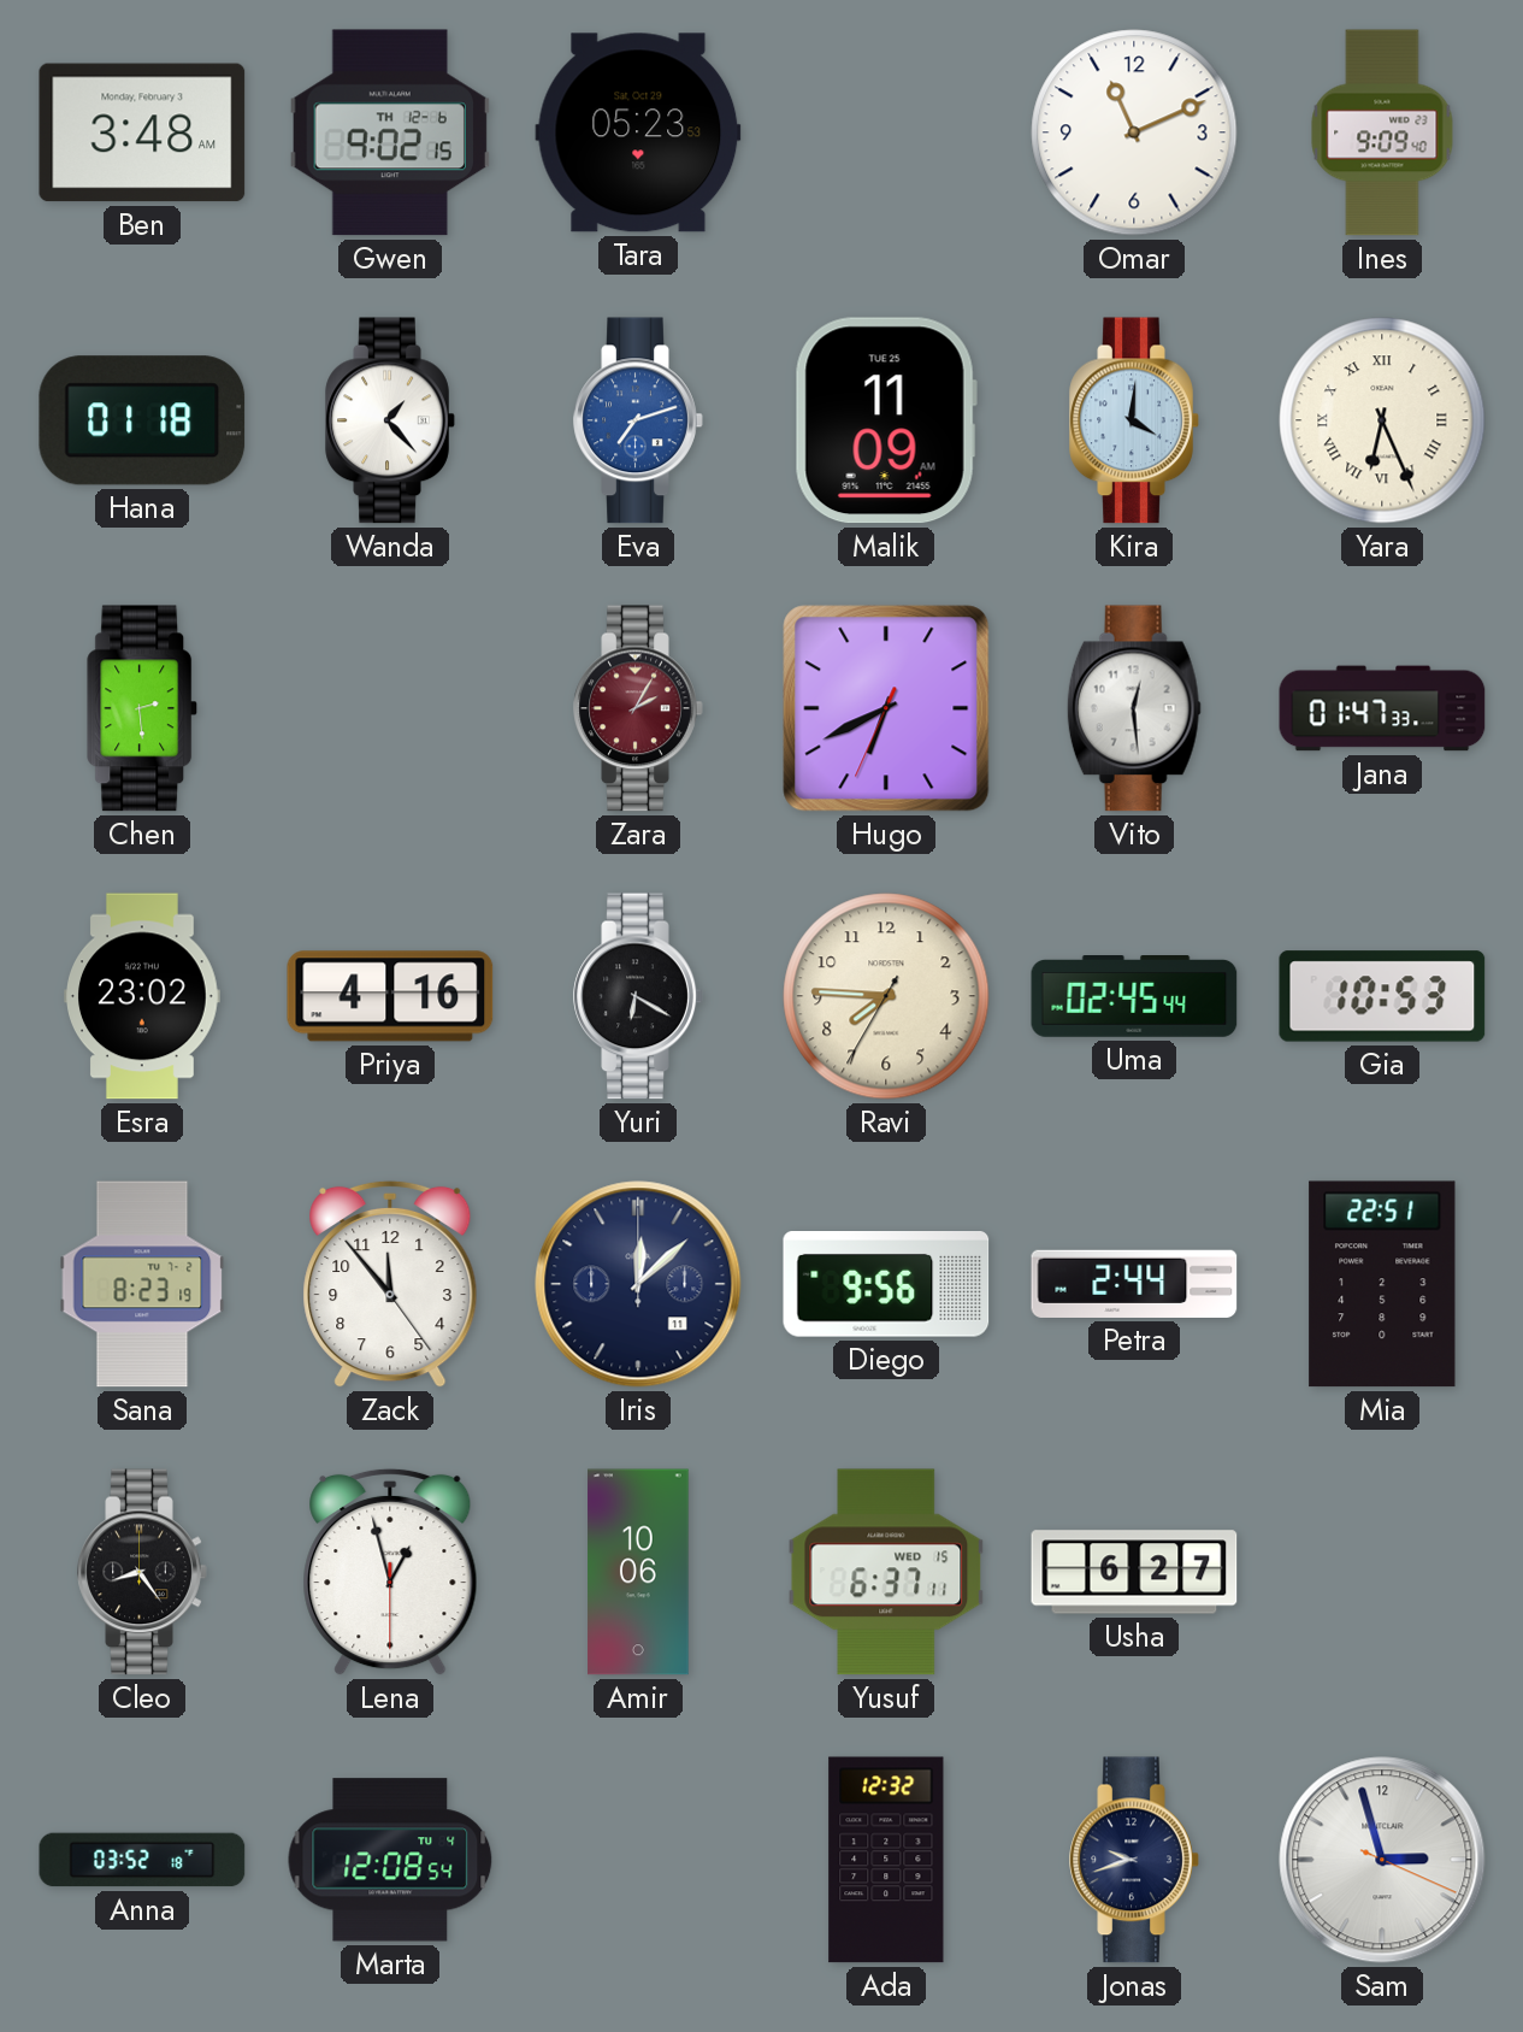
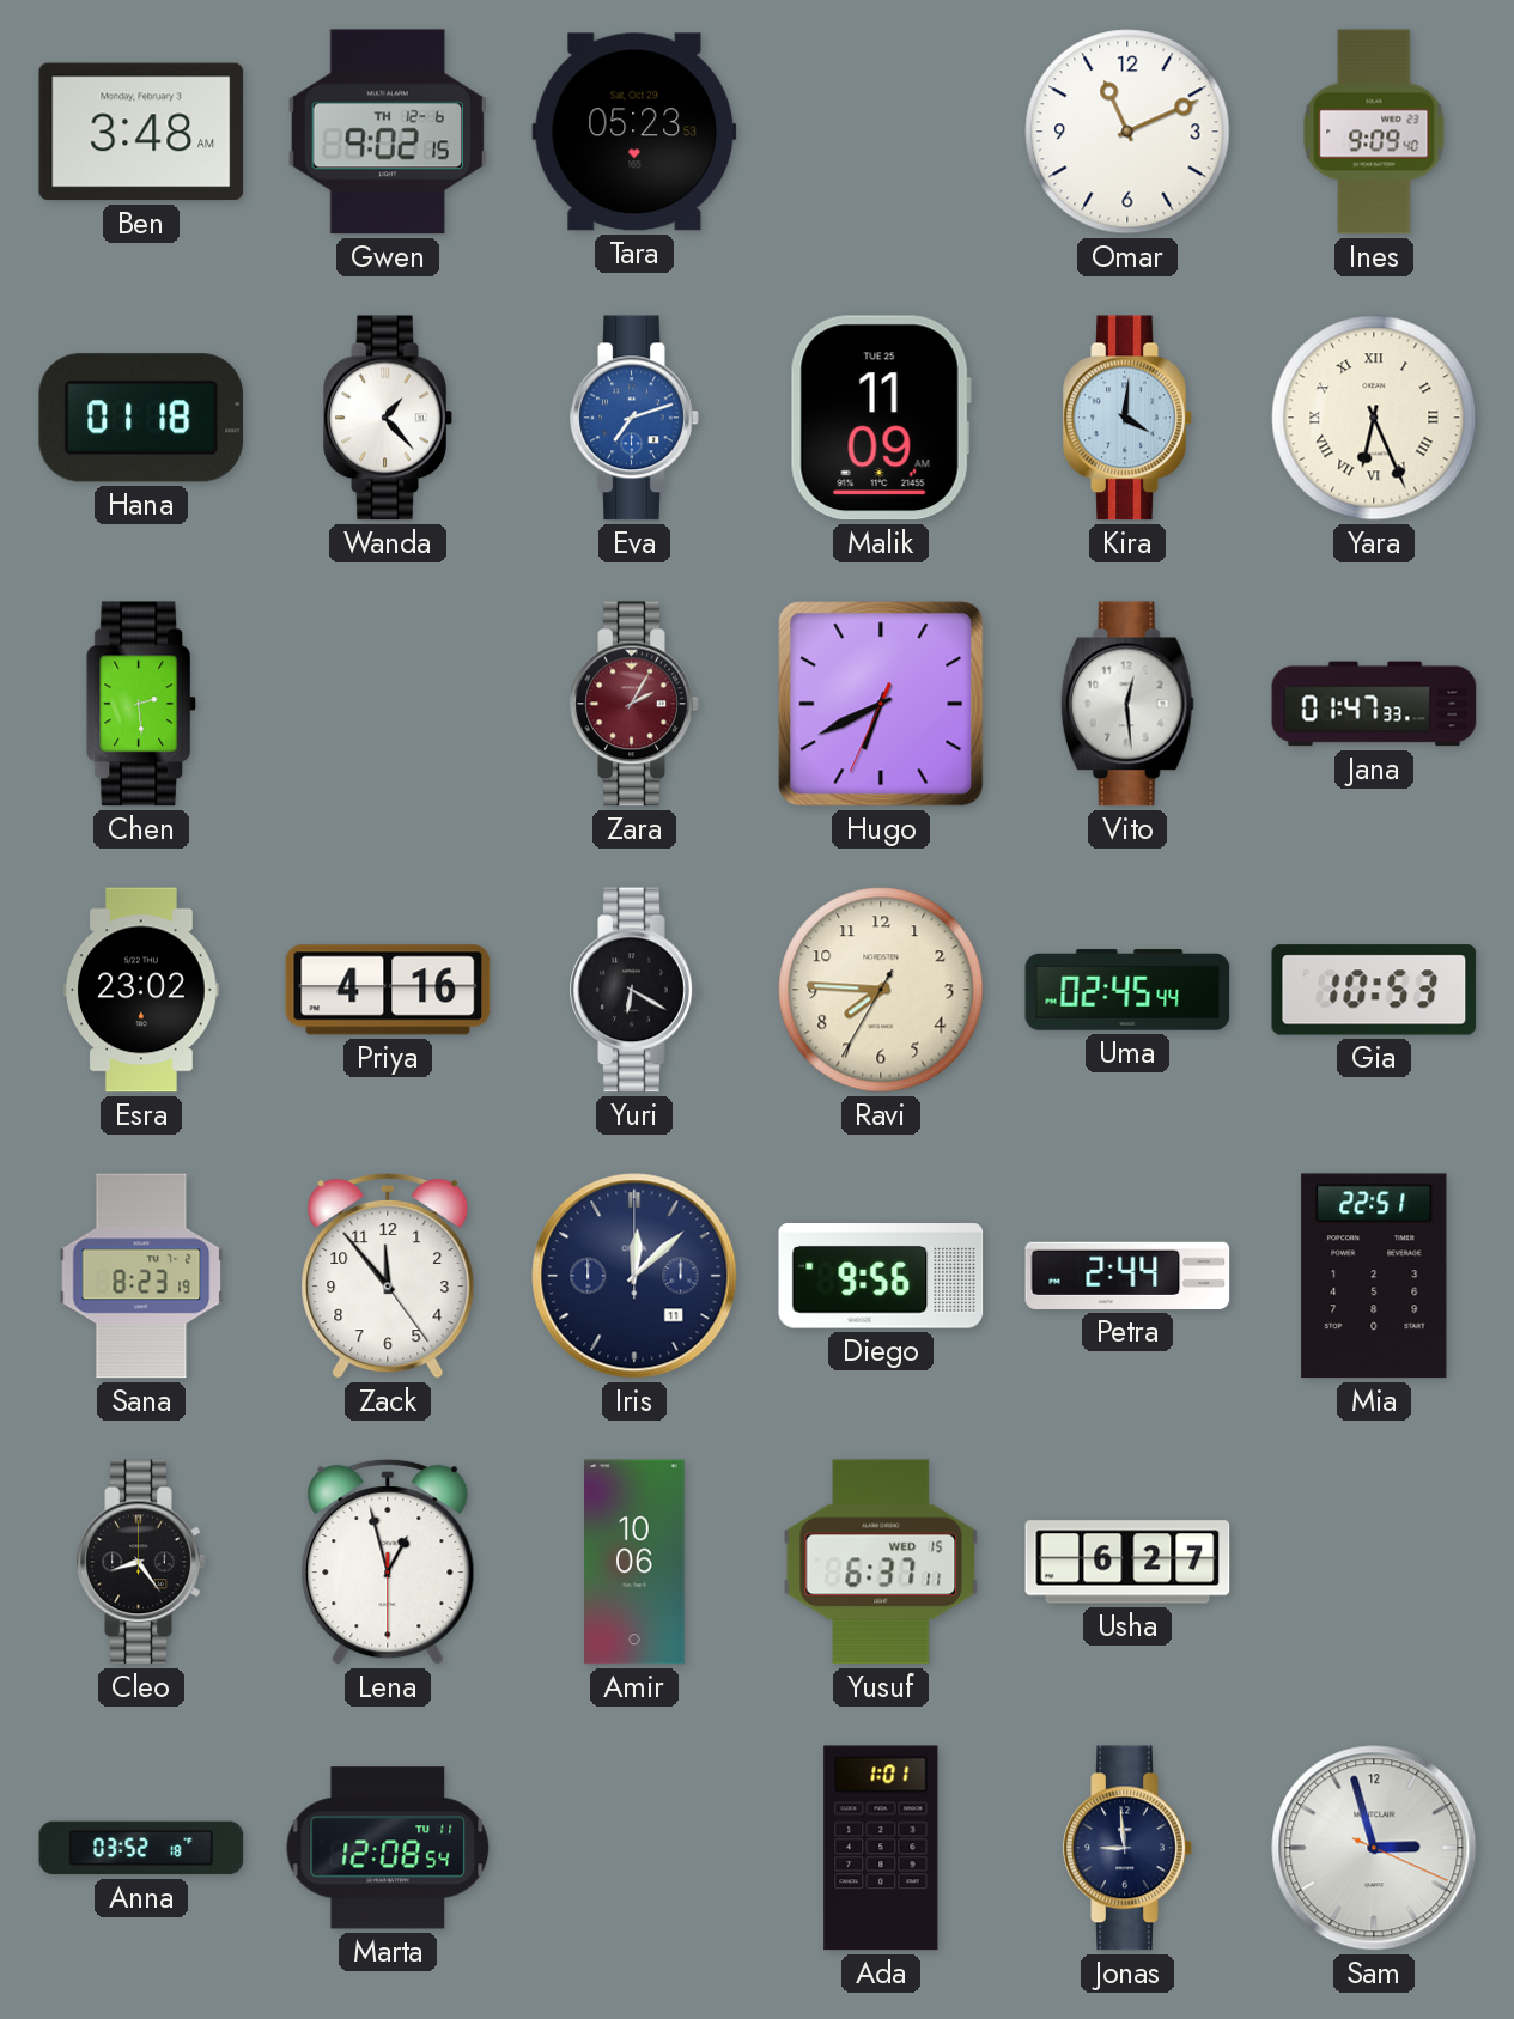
Marta date: TU 4 -> TU 11
Ada: 12:32 -> 1:01
Jonas: 9:42 -> 8:59
